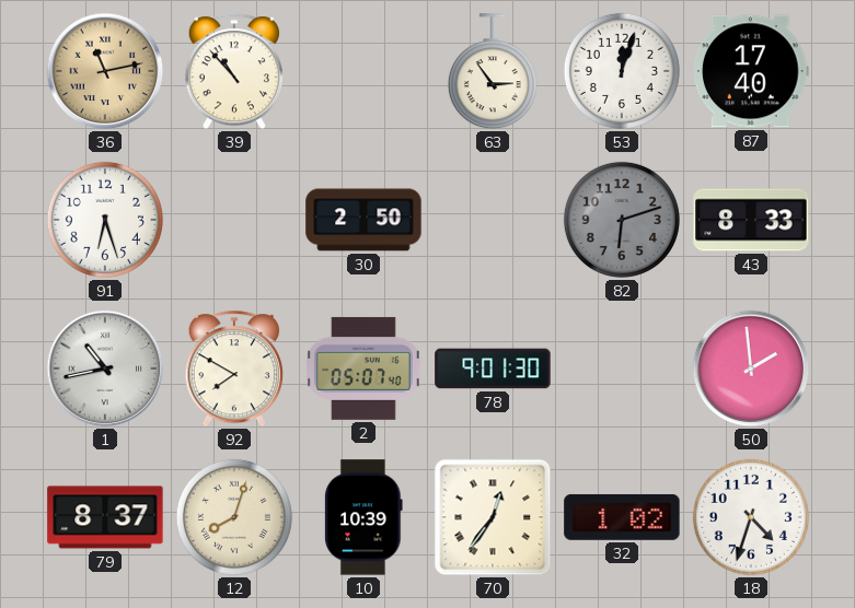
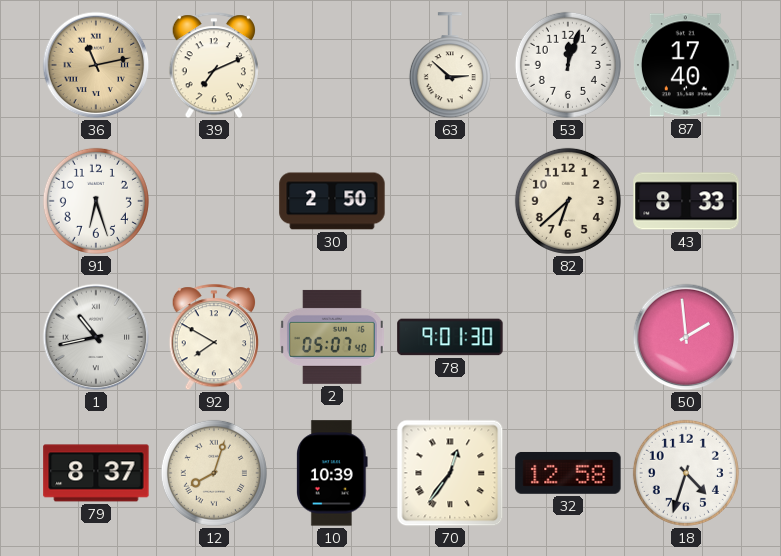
39: 10:53 -> 7:11
63: 2:54 -> 2:52
82: 6:12 -> 6:38
82 dial: grey -> cream
32: 1:02 -> 12:58
